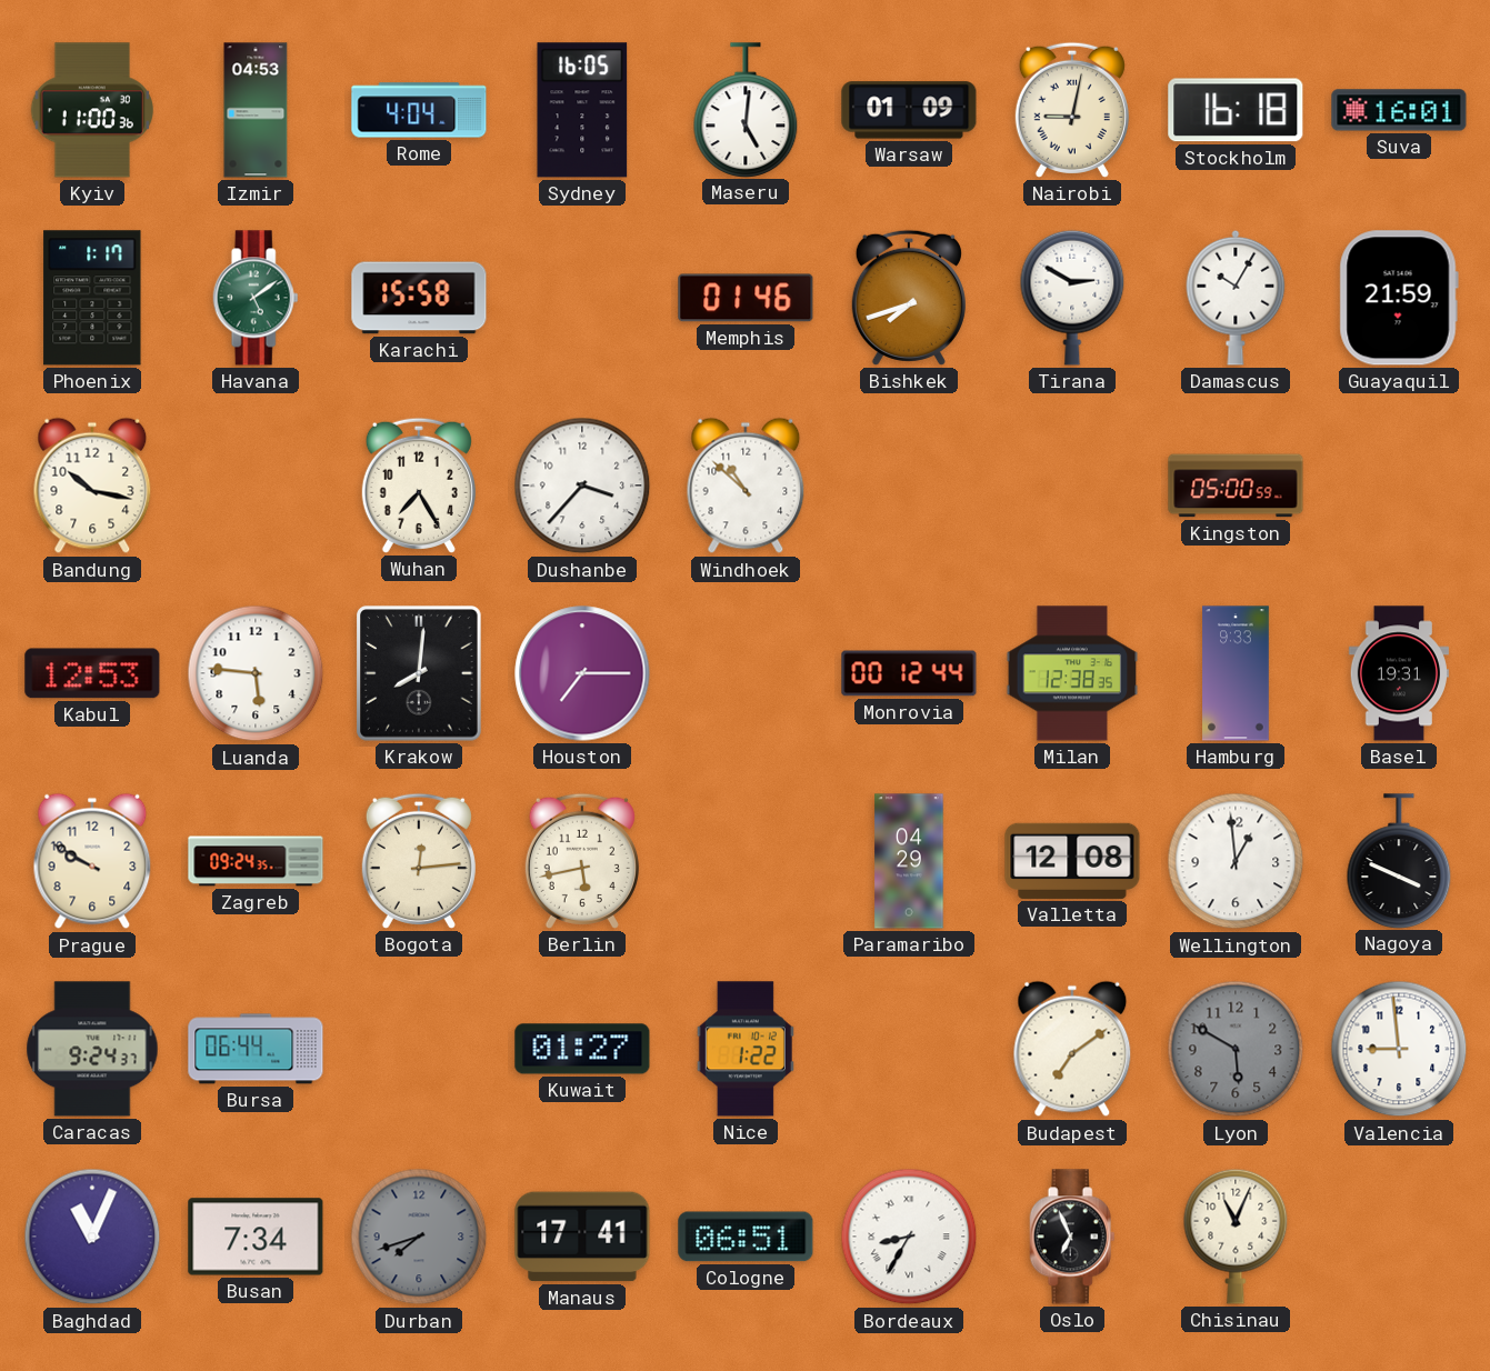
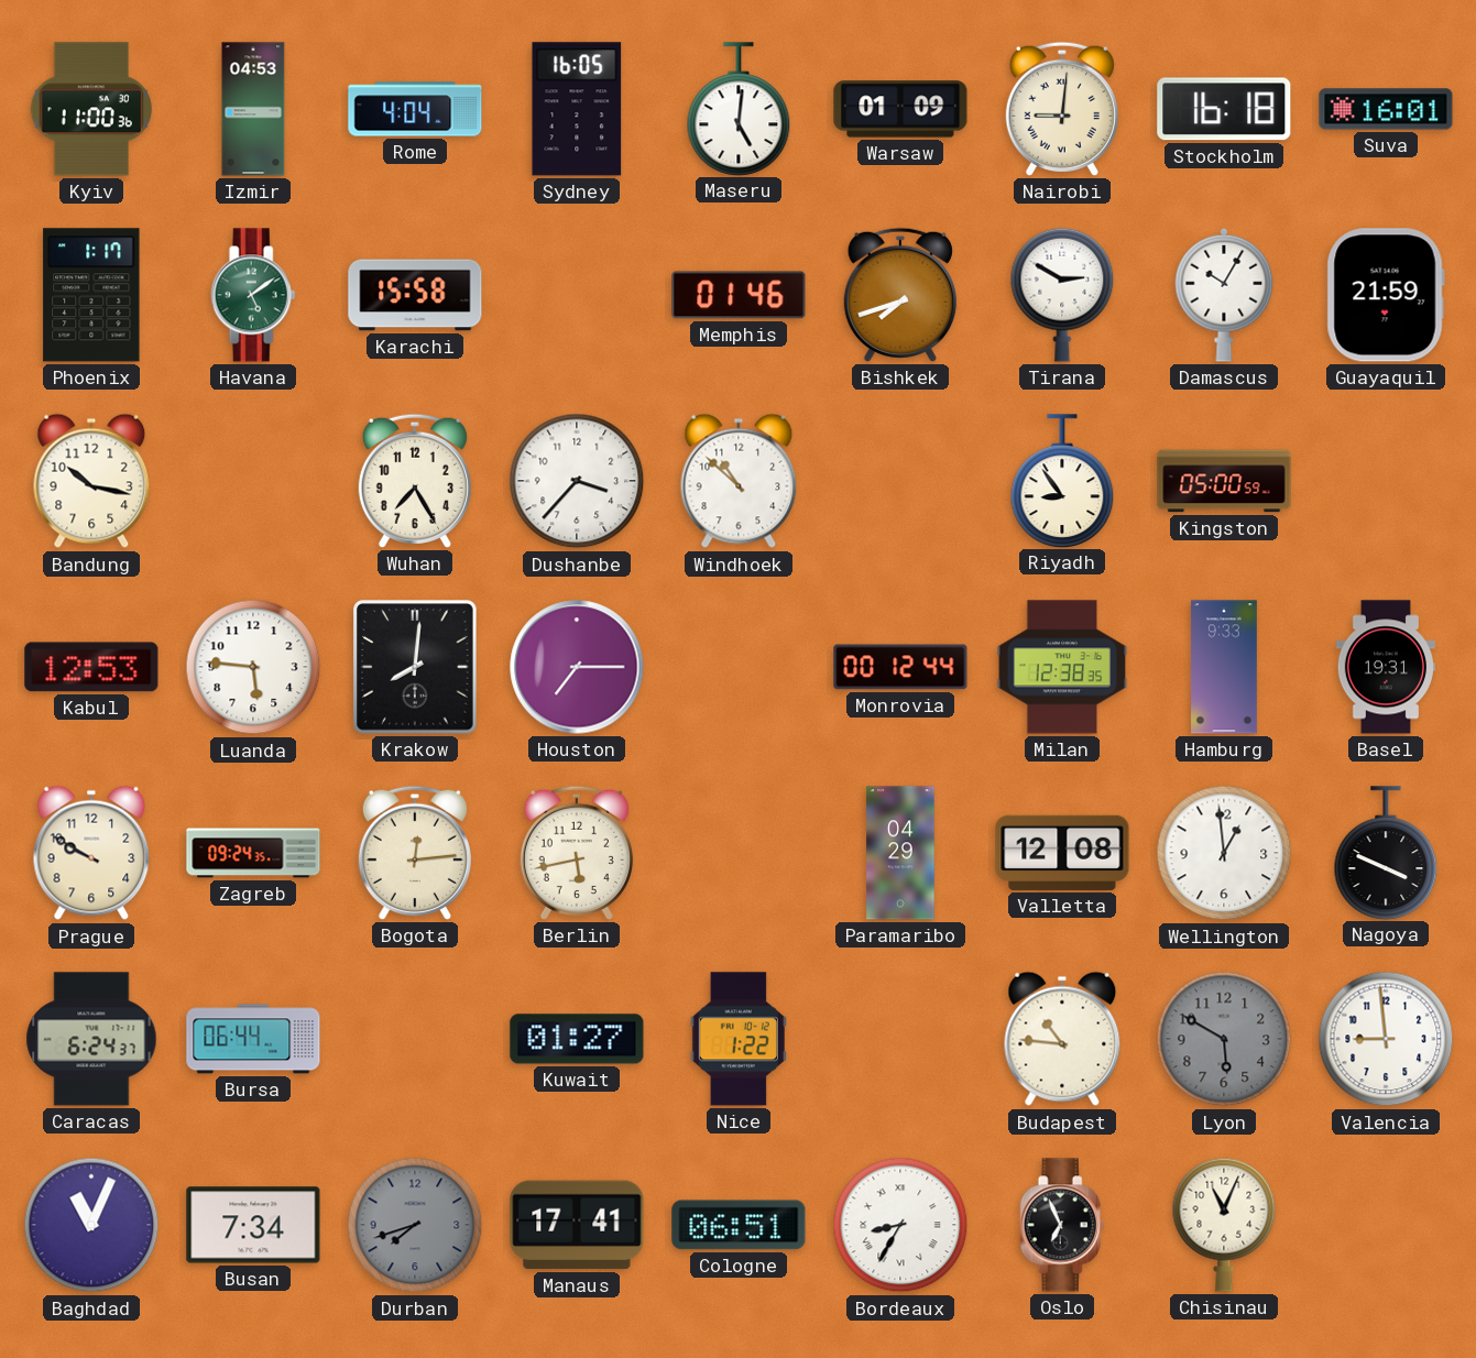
Nairobi: 9:02 -> 9:01
Riyadh: none -> 8:54
Caracas: 9:24 -> 6:24
Budapest: 7:09 -> 10:46
